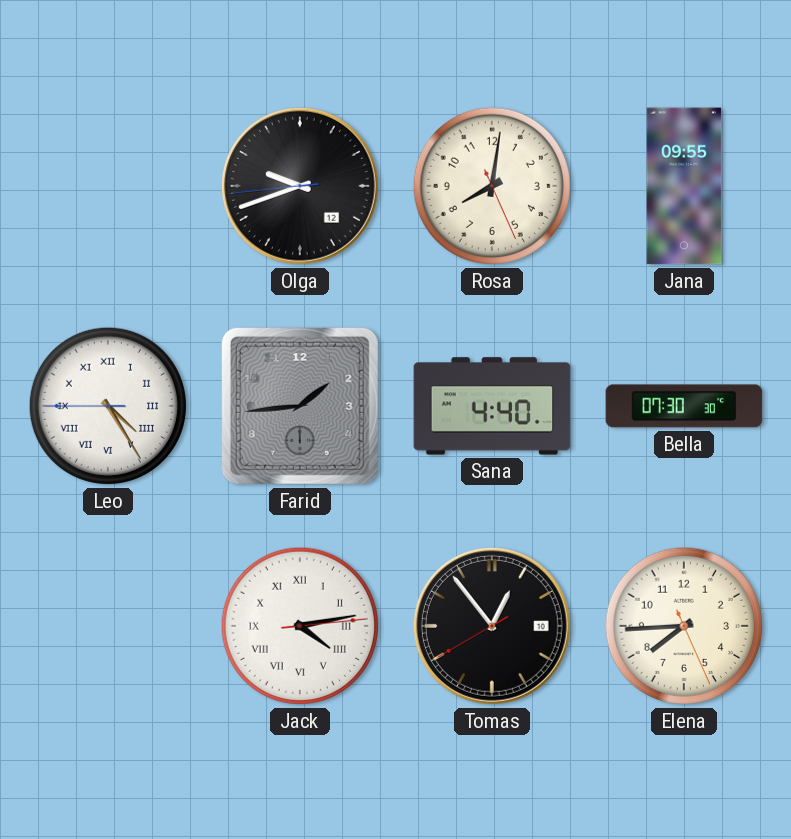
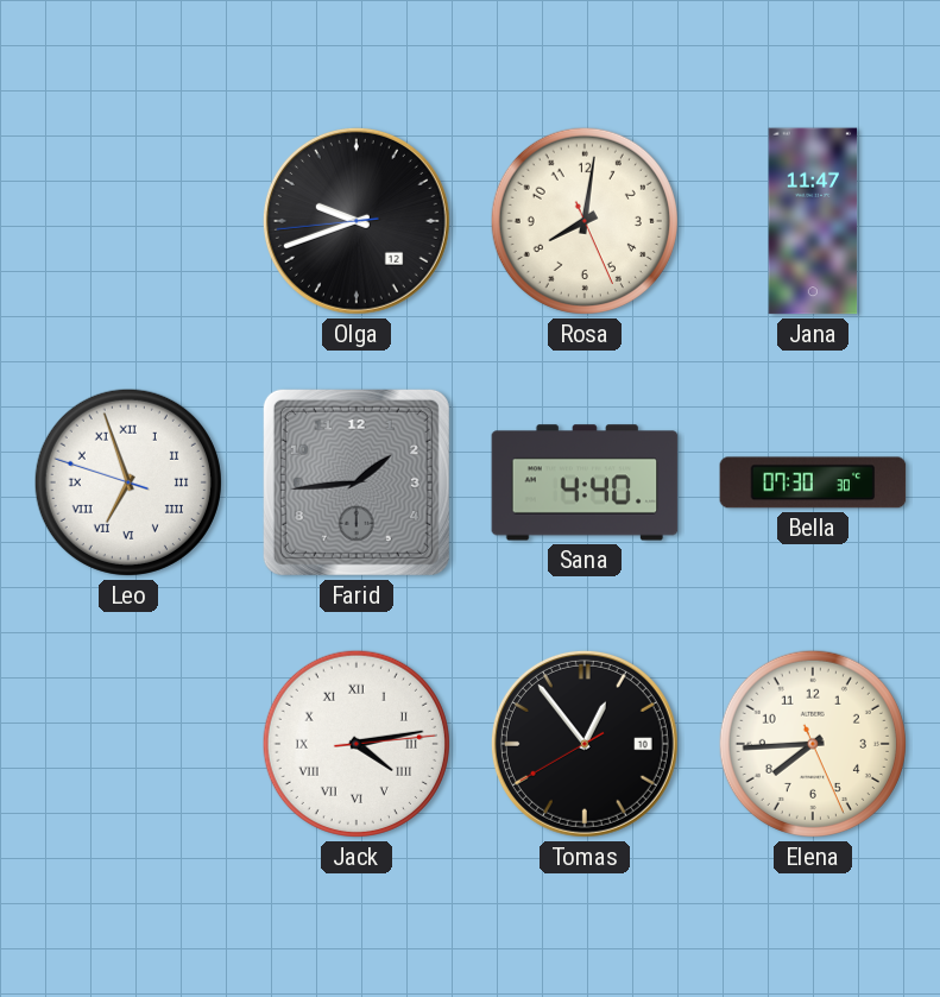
Jana: 09:55 -> 11:47
Leo: 4:24 -> 6:56
